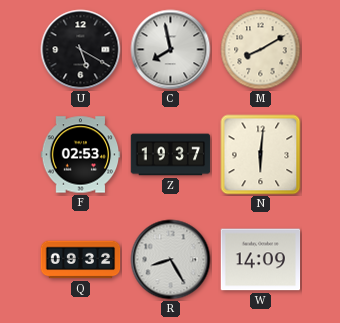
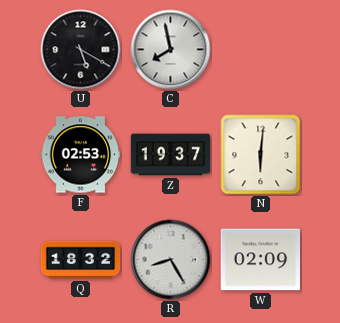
M: 8:10 -> none
Q: 09:32 -> 18:32
W: 14:09 -> 02:09
